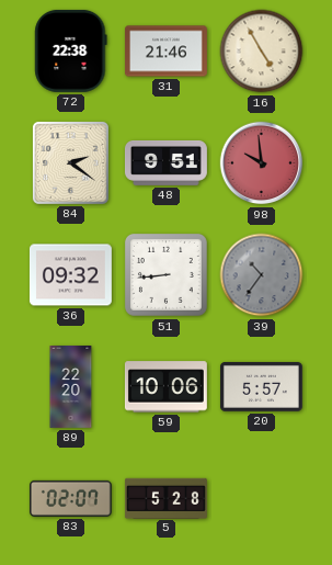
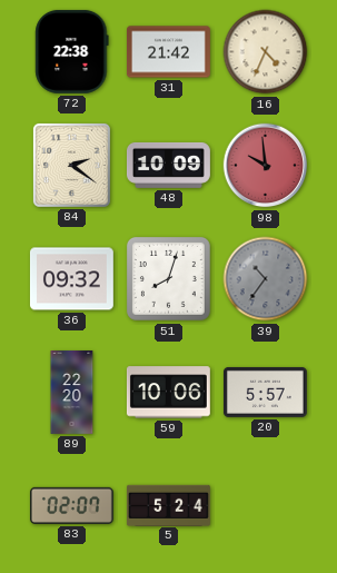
31: 21:46 -> 21:42
16: 4:55 -> 4:34
48: 9:51 -> 10:09
51: 8:44 -> 8:03
5: 5:28 -> 5:24
